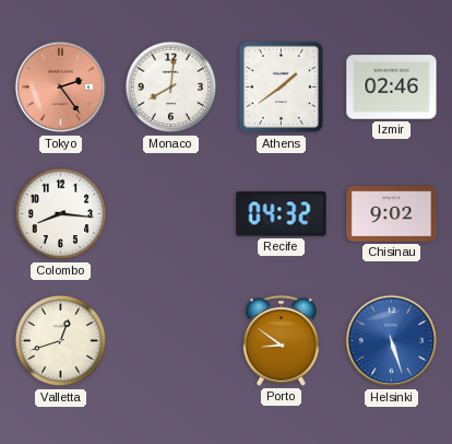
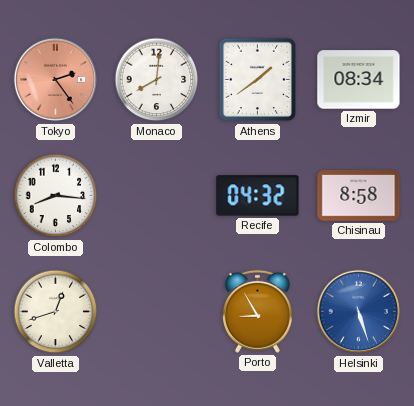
Izmir: 02:46 -> 08:34
Chisinau: 9:02 -> 8:58
Porto: 8:51 -> 8:55
